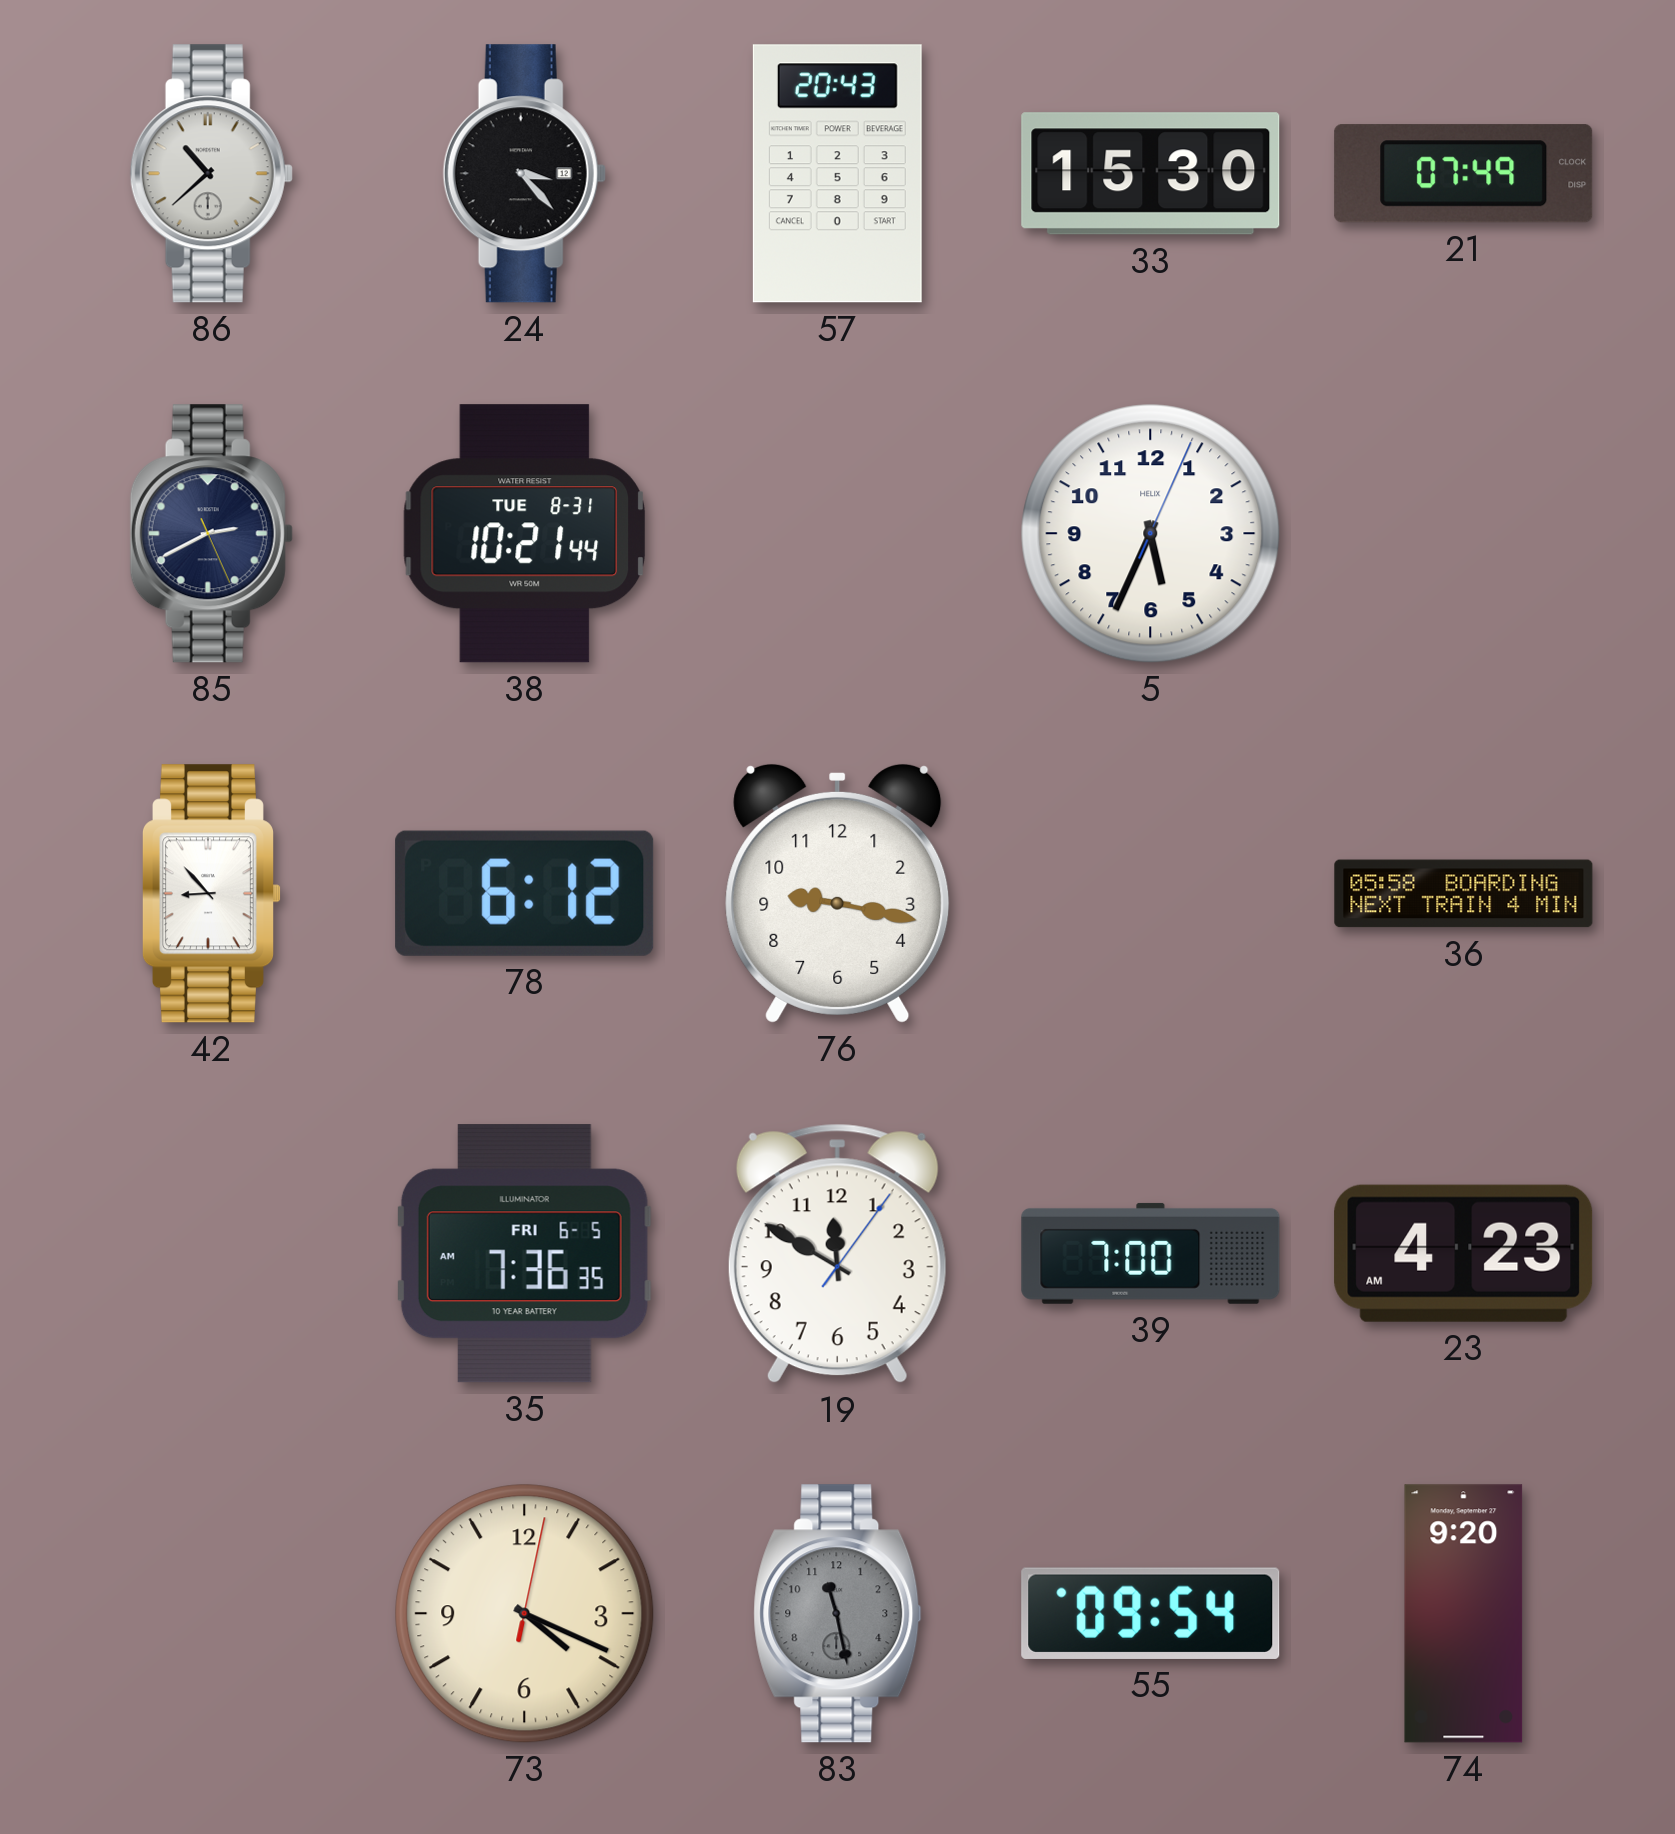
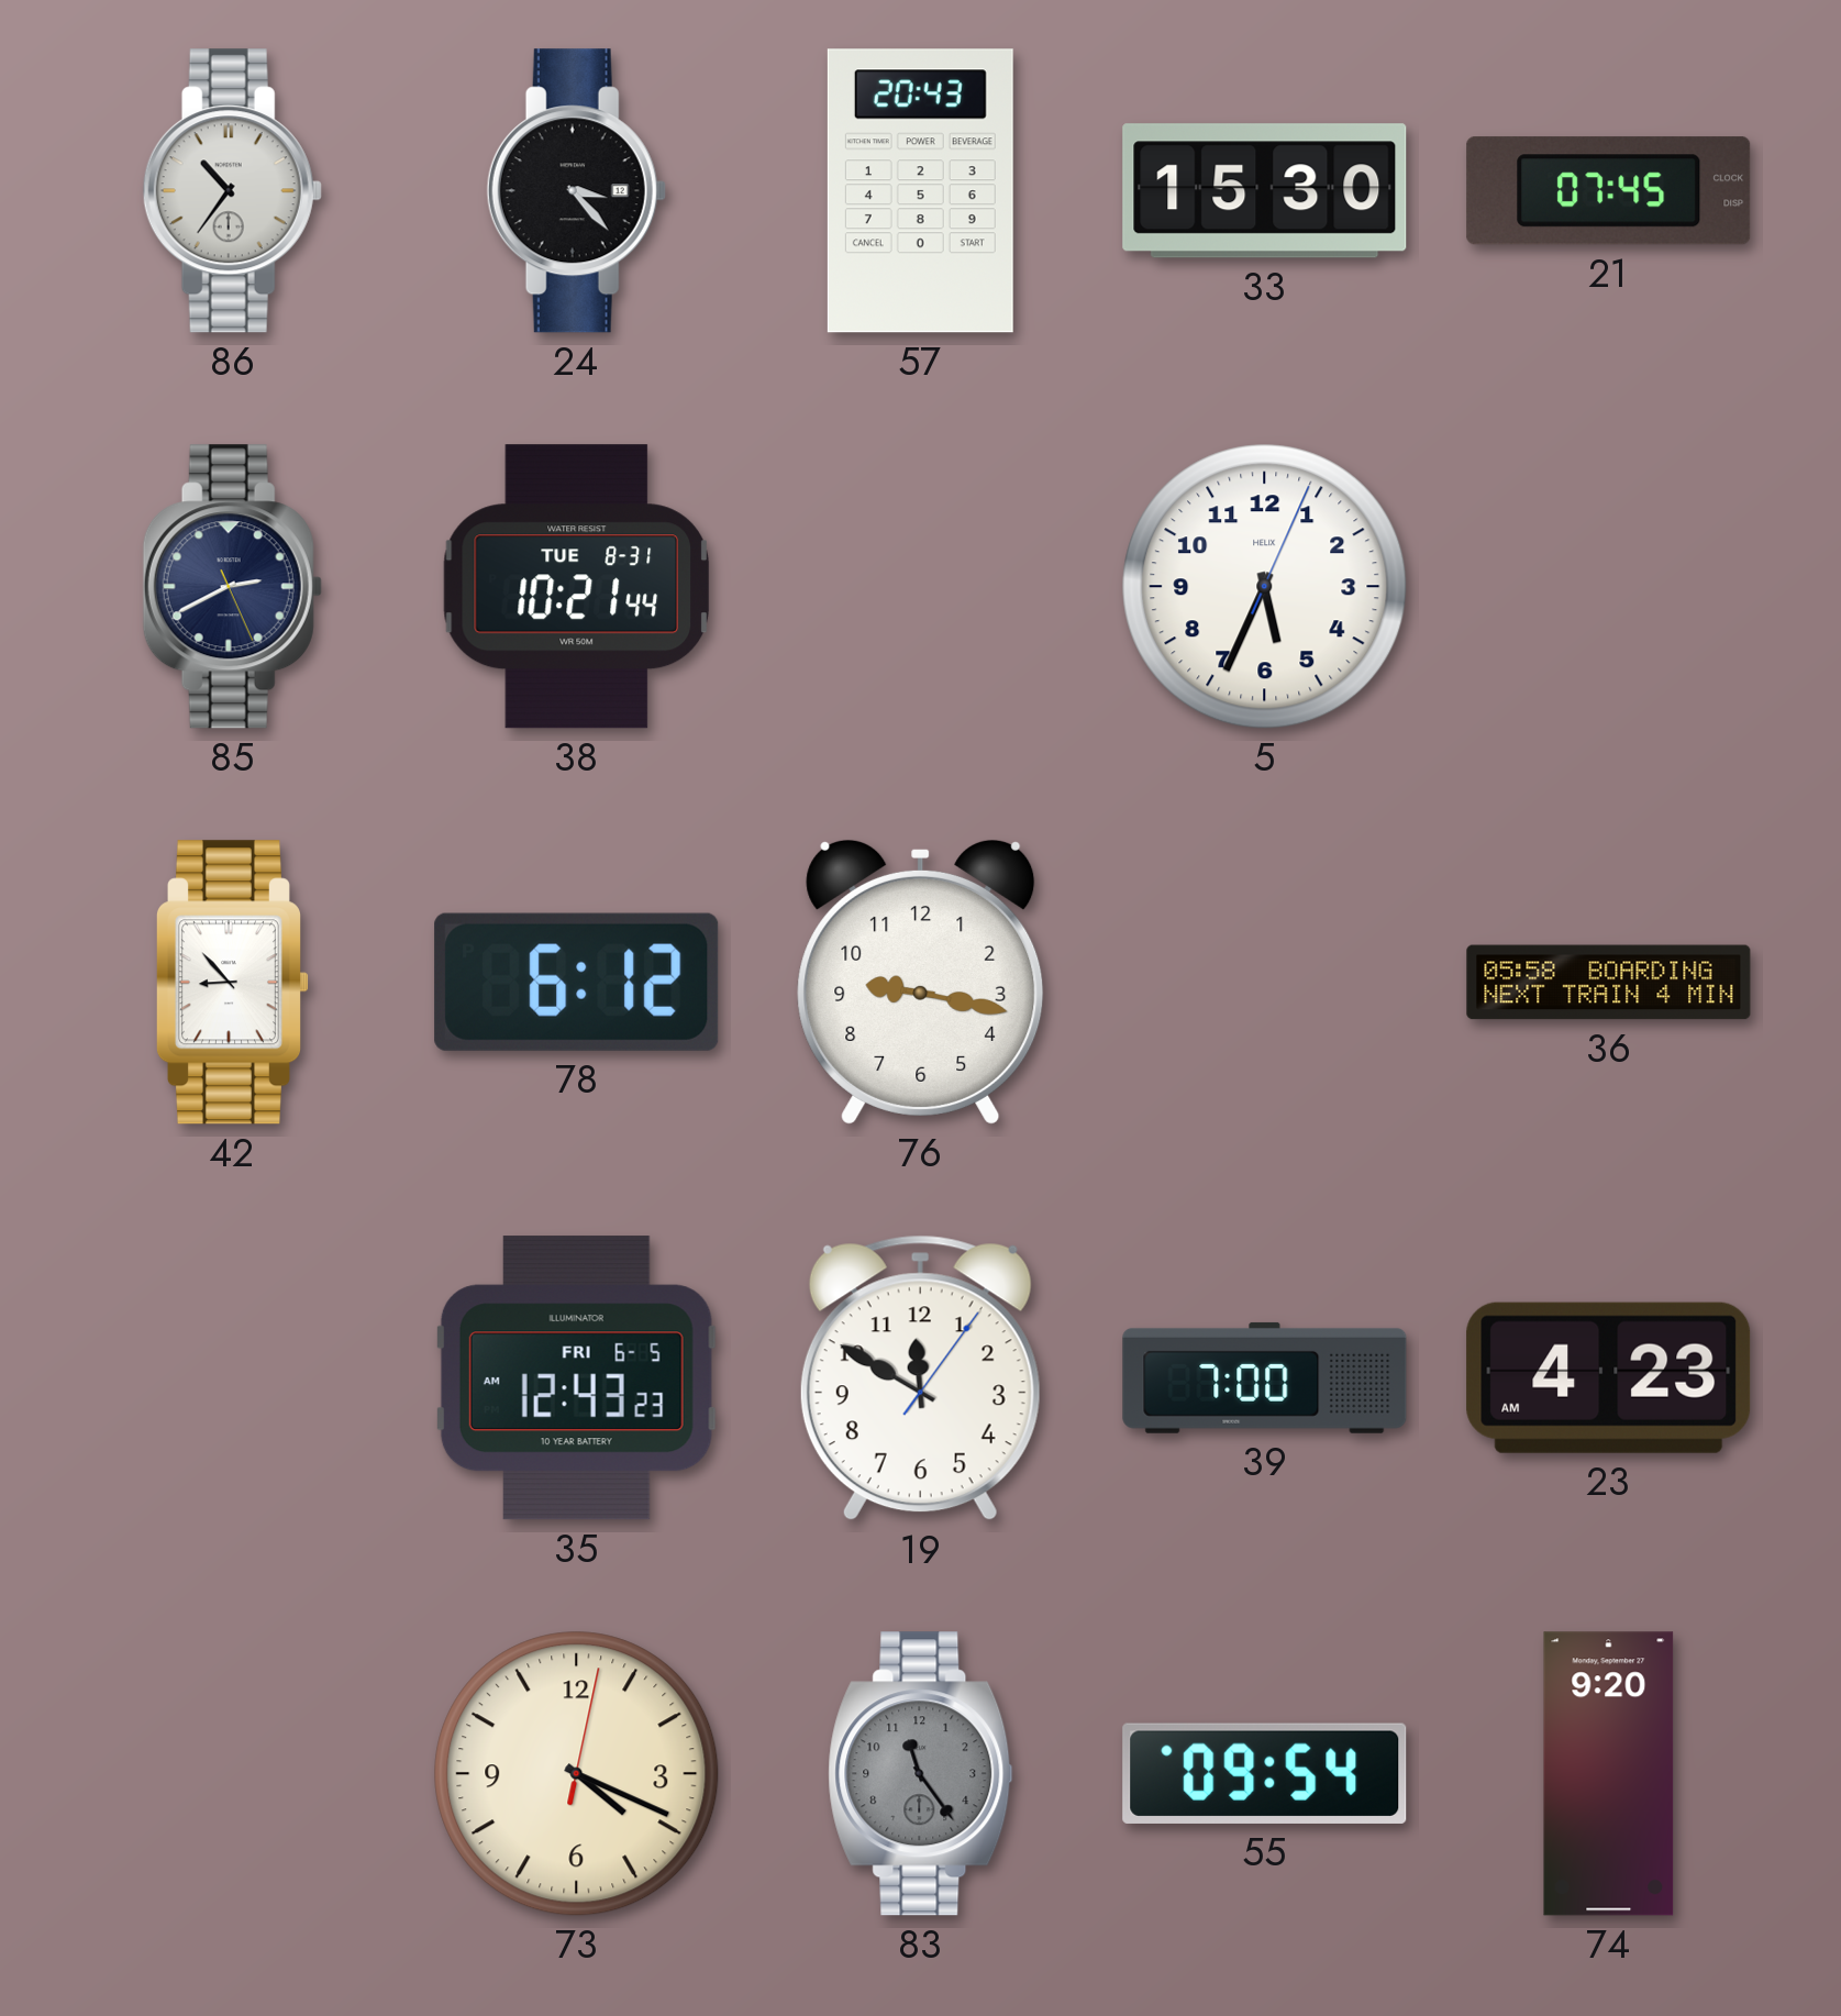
86: 10:38 -> 10:36
21: 07:49 -> 07:45
35: 7:36 -> 12:43
83: 11:28 -> 11:24
